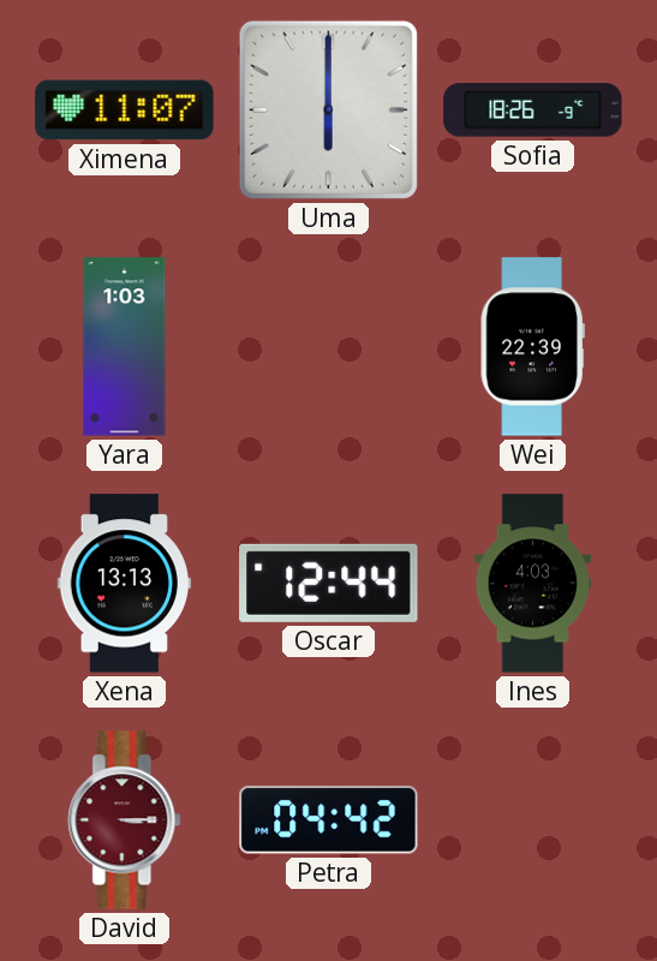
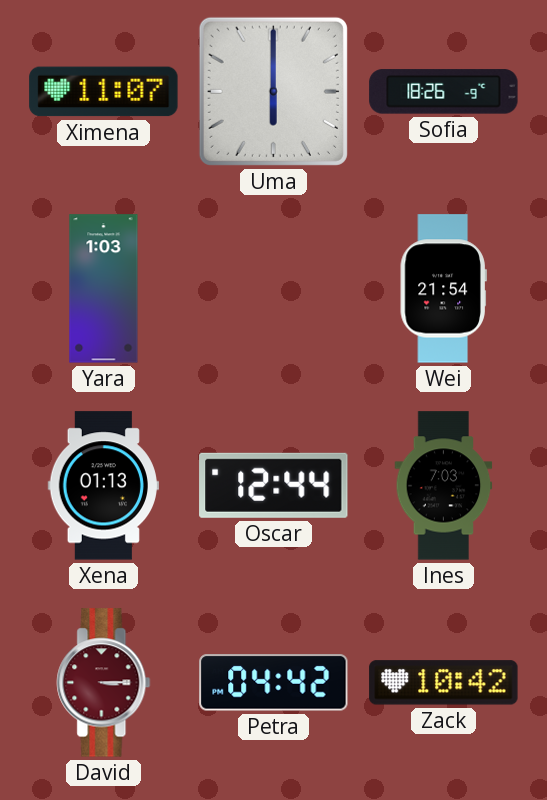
Wei: 22:39 -> 21:54
Xena: 13:13 -> 01:13
Ines: 4:03 -> 7:03
Zack: none -> 10:42
